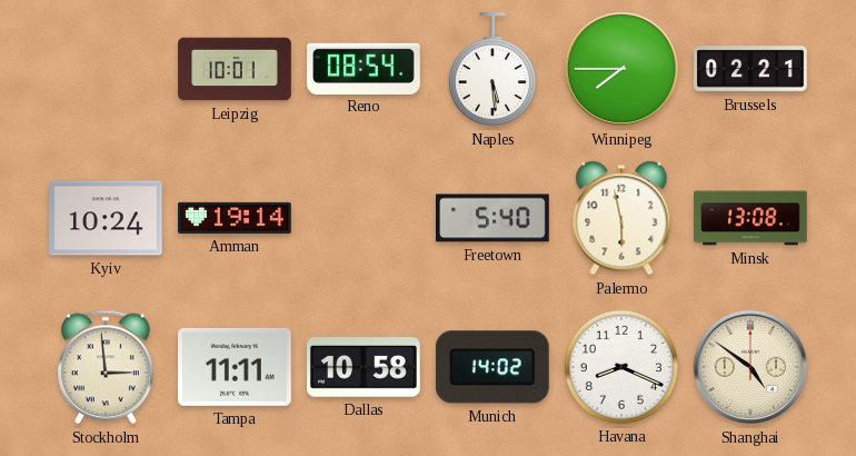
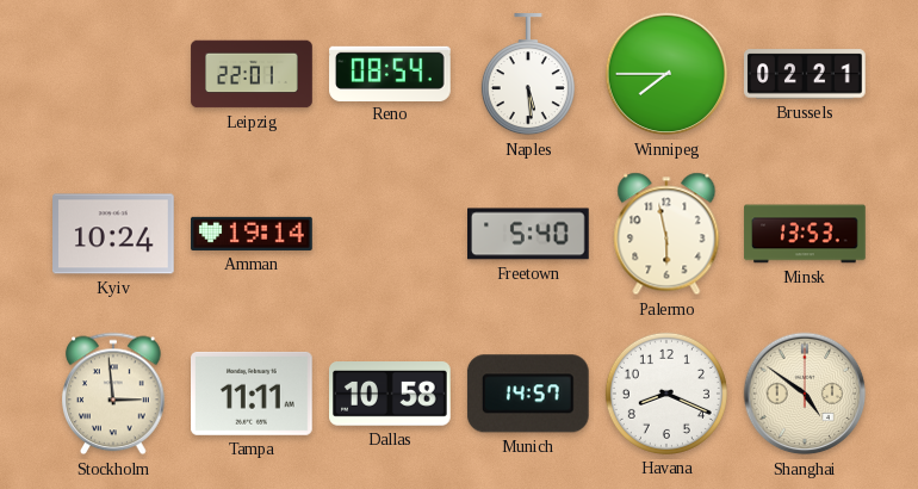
Leipzig: 10:01 -> 22:01
Minsk: 13:08 -> 13:53
Munich: 14:02 -> 14:57
